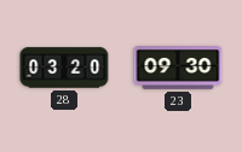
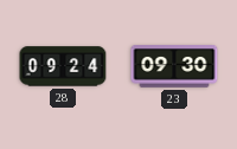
28: 03:20 -> 09:24
